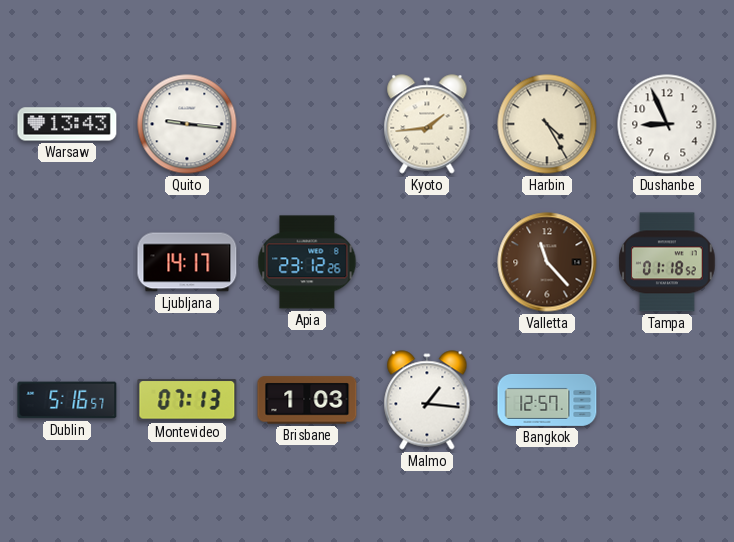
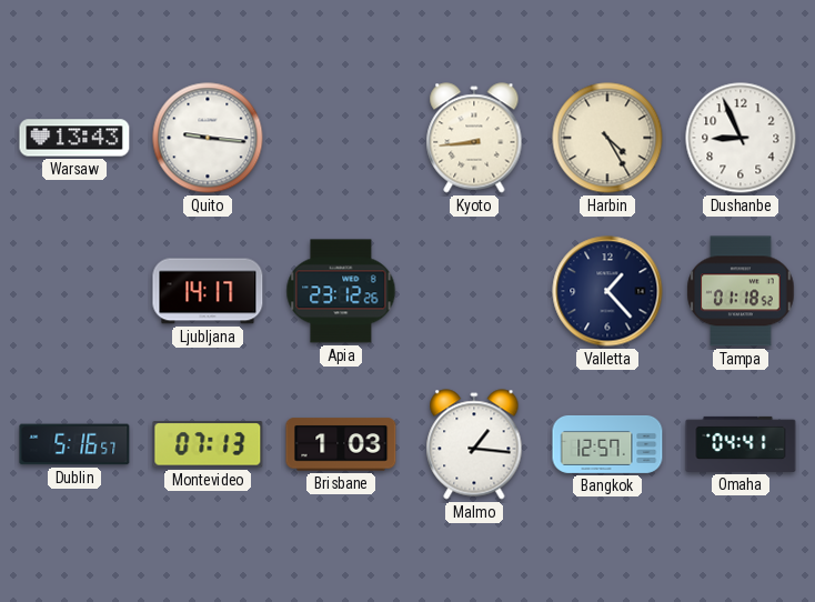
Kyoto: 1:44 -> 8:44
Valletta: 11:23 -> 1:23
Valletta dial: brown -> navy
Omaha: none -> 04:41
